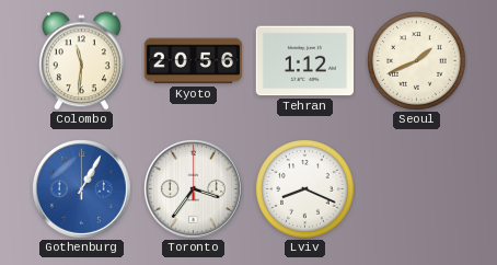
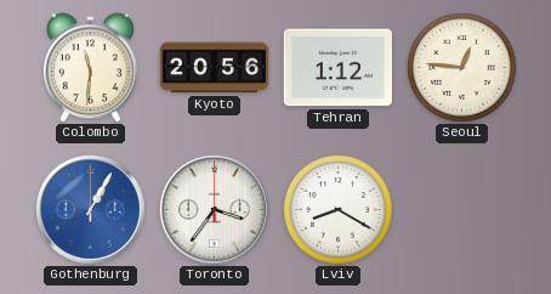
Seoul: 1:41 -> 12:46
Lviv: 8:19 -> 8:20
